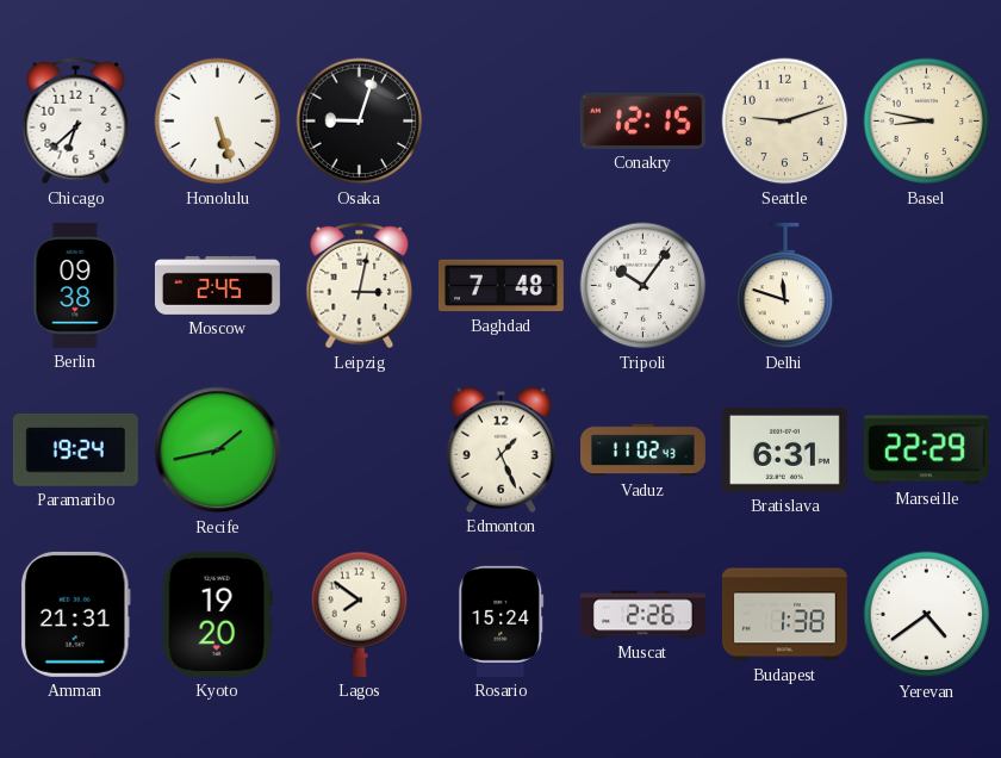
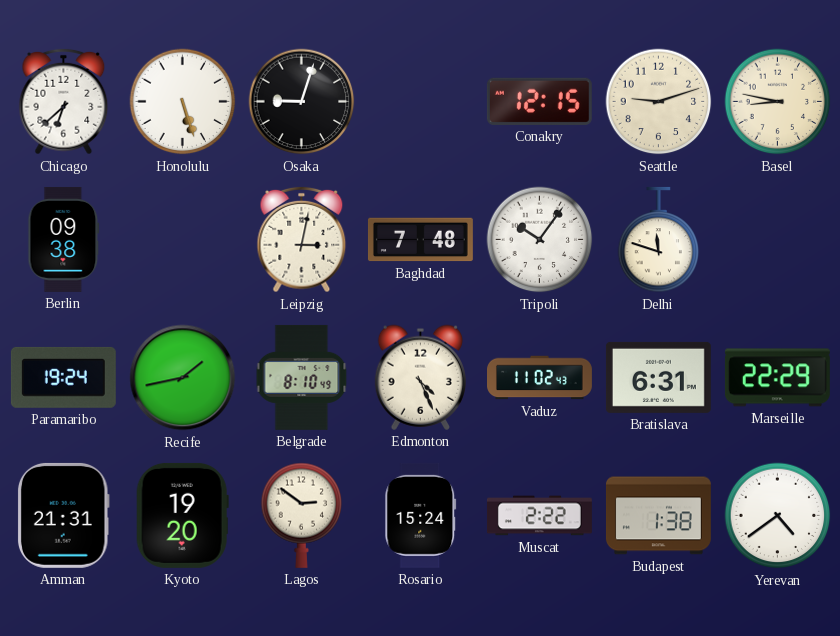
Moscow: 2:45 -> none
Belgrade: none -> 8:10
Edmonton: 1:26 -> 4:26
Lagos: 7:51 -> 2:51
Muscat: 2:26 -> 2:22
